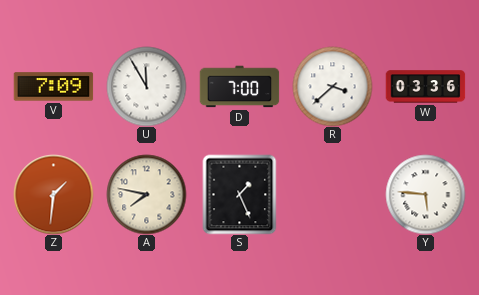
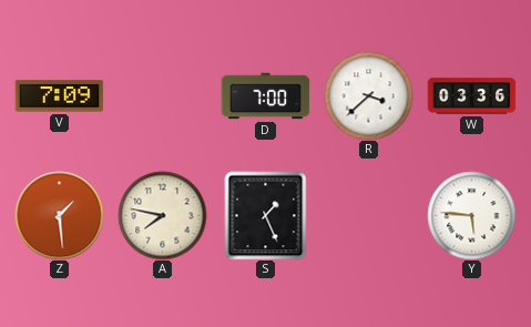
U: 11:55 -> none
Z: 1:31 -> 1:29
